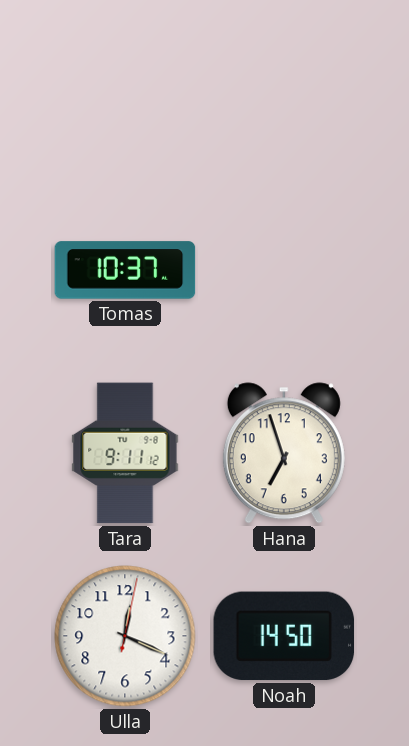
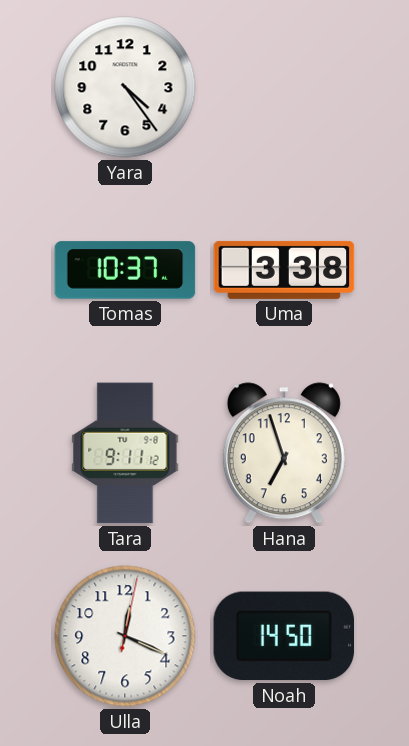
Yara: none -> 4:24
Uma: none -> 3:38
